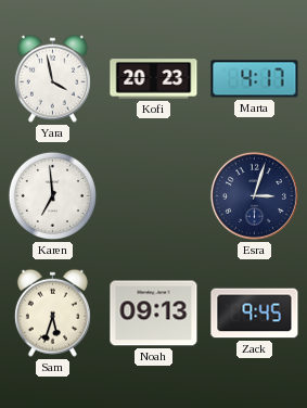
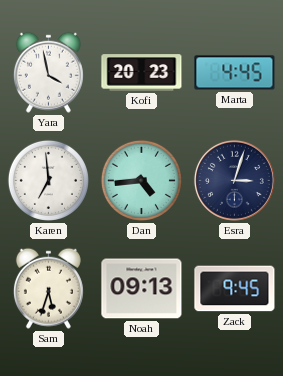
Marta: 4:17 -> 4:45
Dan: none -> 4:44
